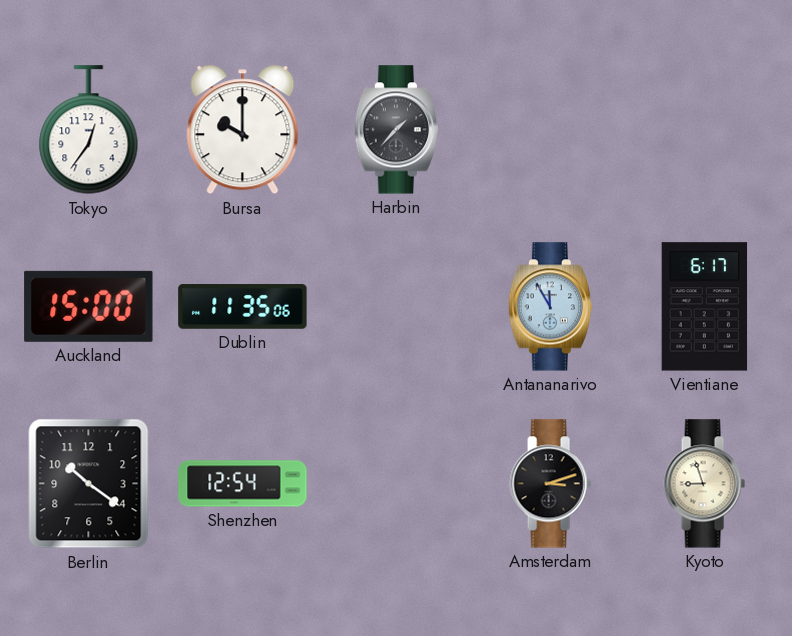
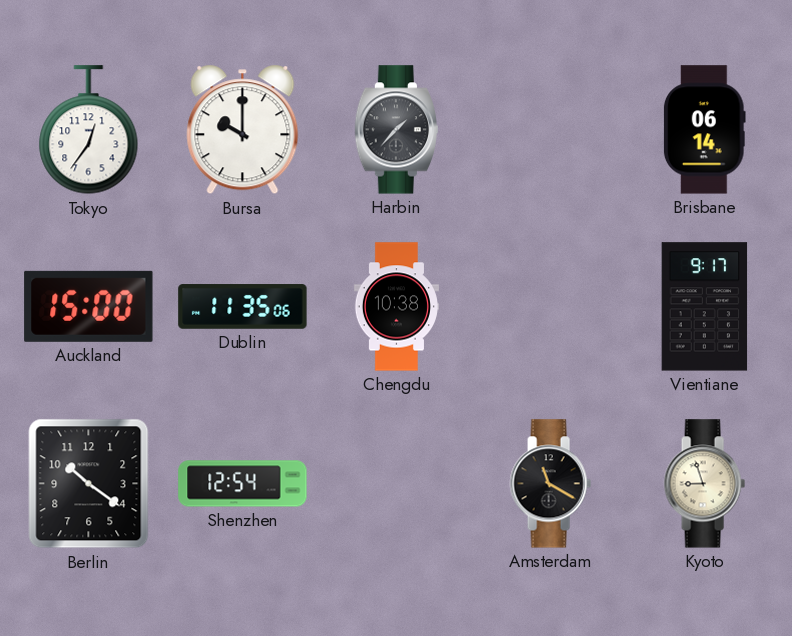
Brisbane: none -> 06:14
Chengdu: none -> 10:38
Antananarivo: 11:55 -> none
Vientiane: 6:17 -> 9:17
Amsterdam: 3:12 -> 11:20
